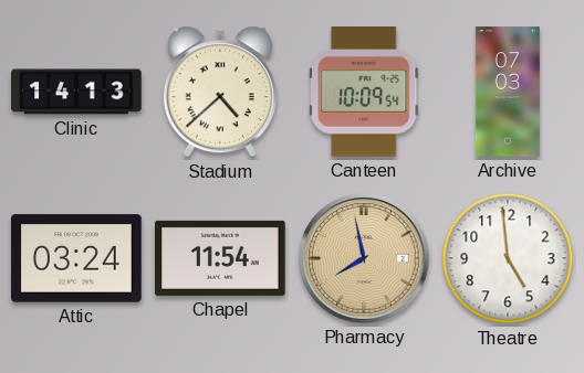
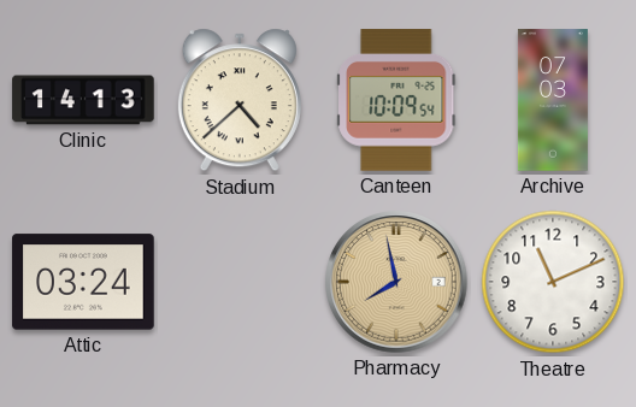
Chapel: 11:54 -> none
Theatre: 4:59 -> 11:11
